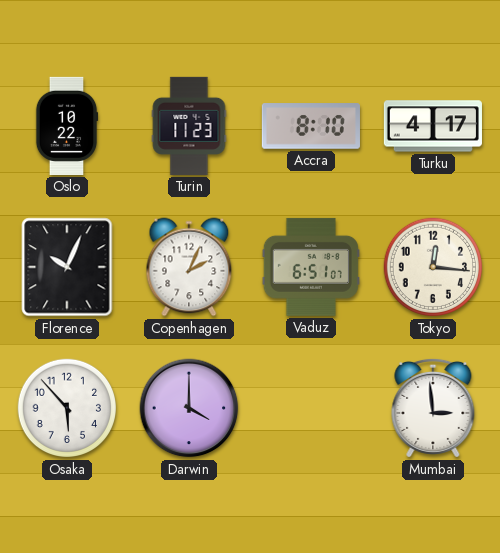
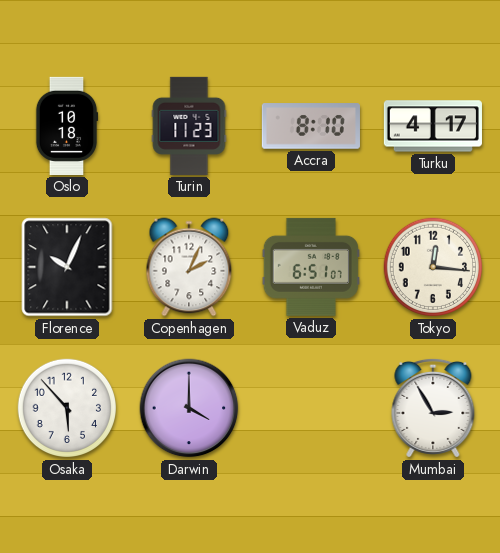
Oslo: 10:22 -> 10:18
Mumbai: 2:59 -> 2:55
